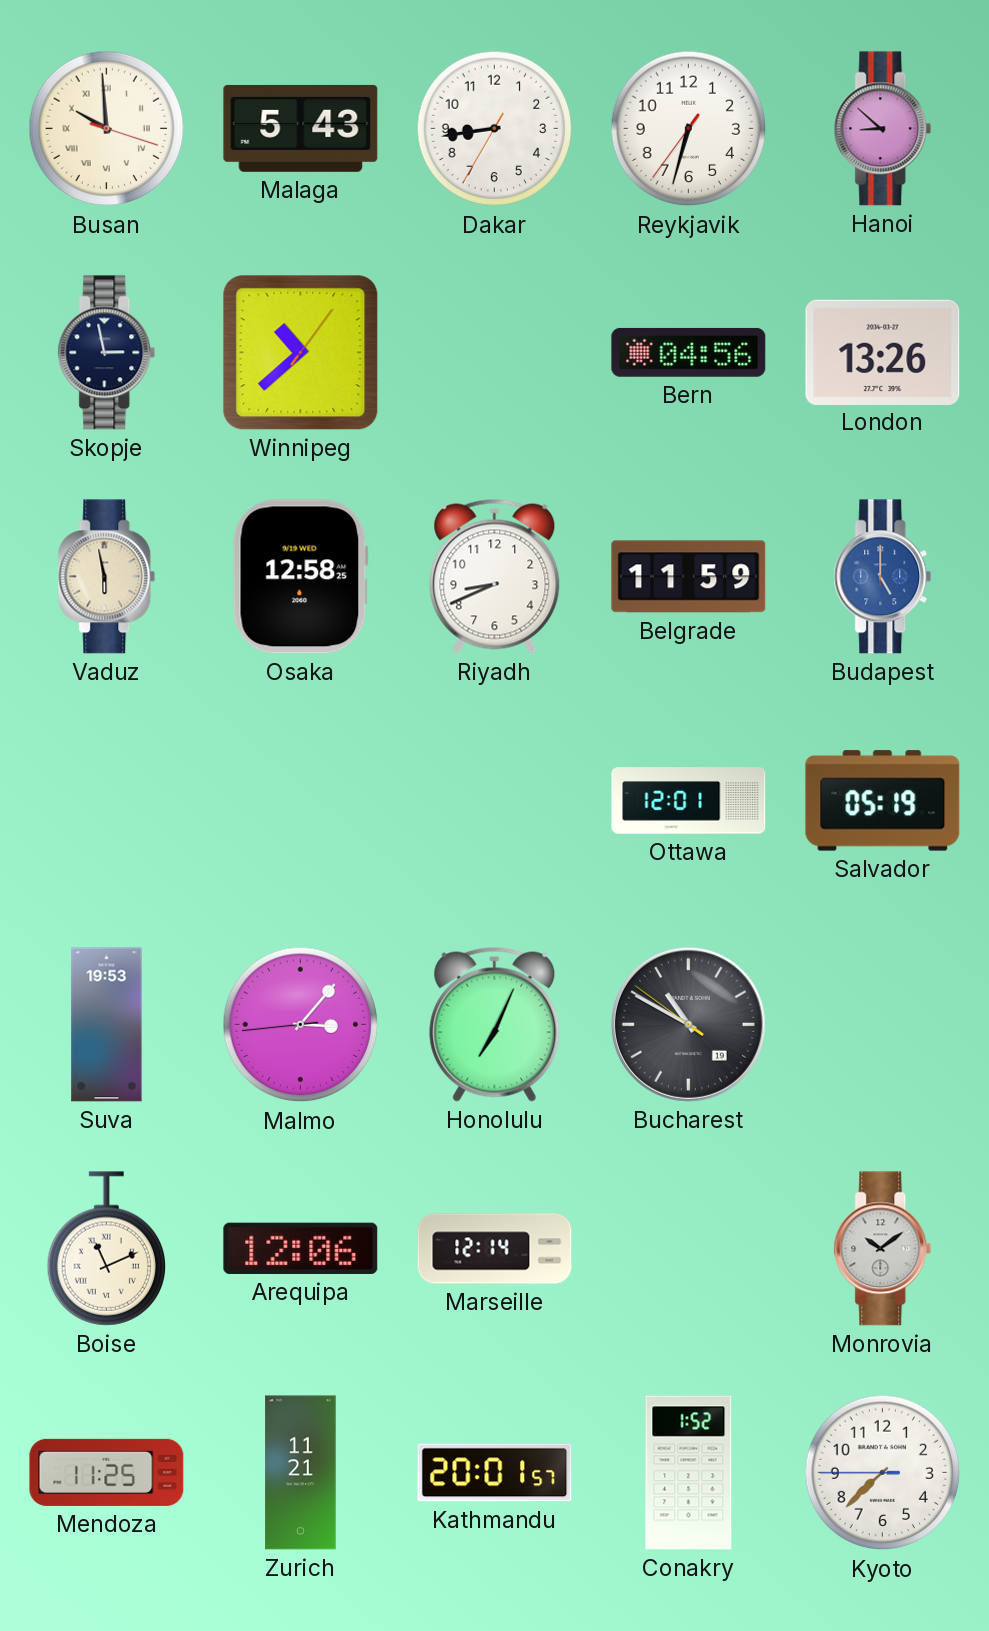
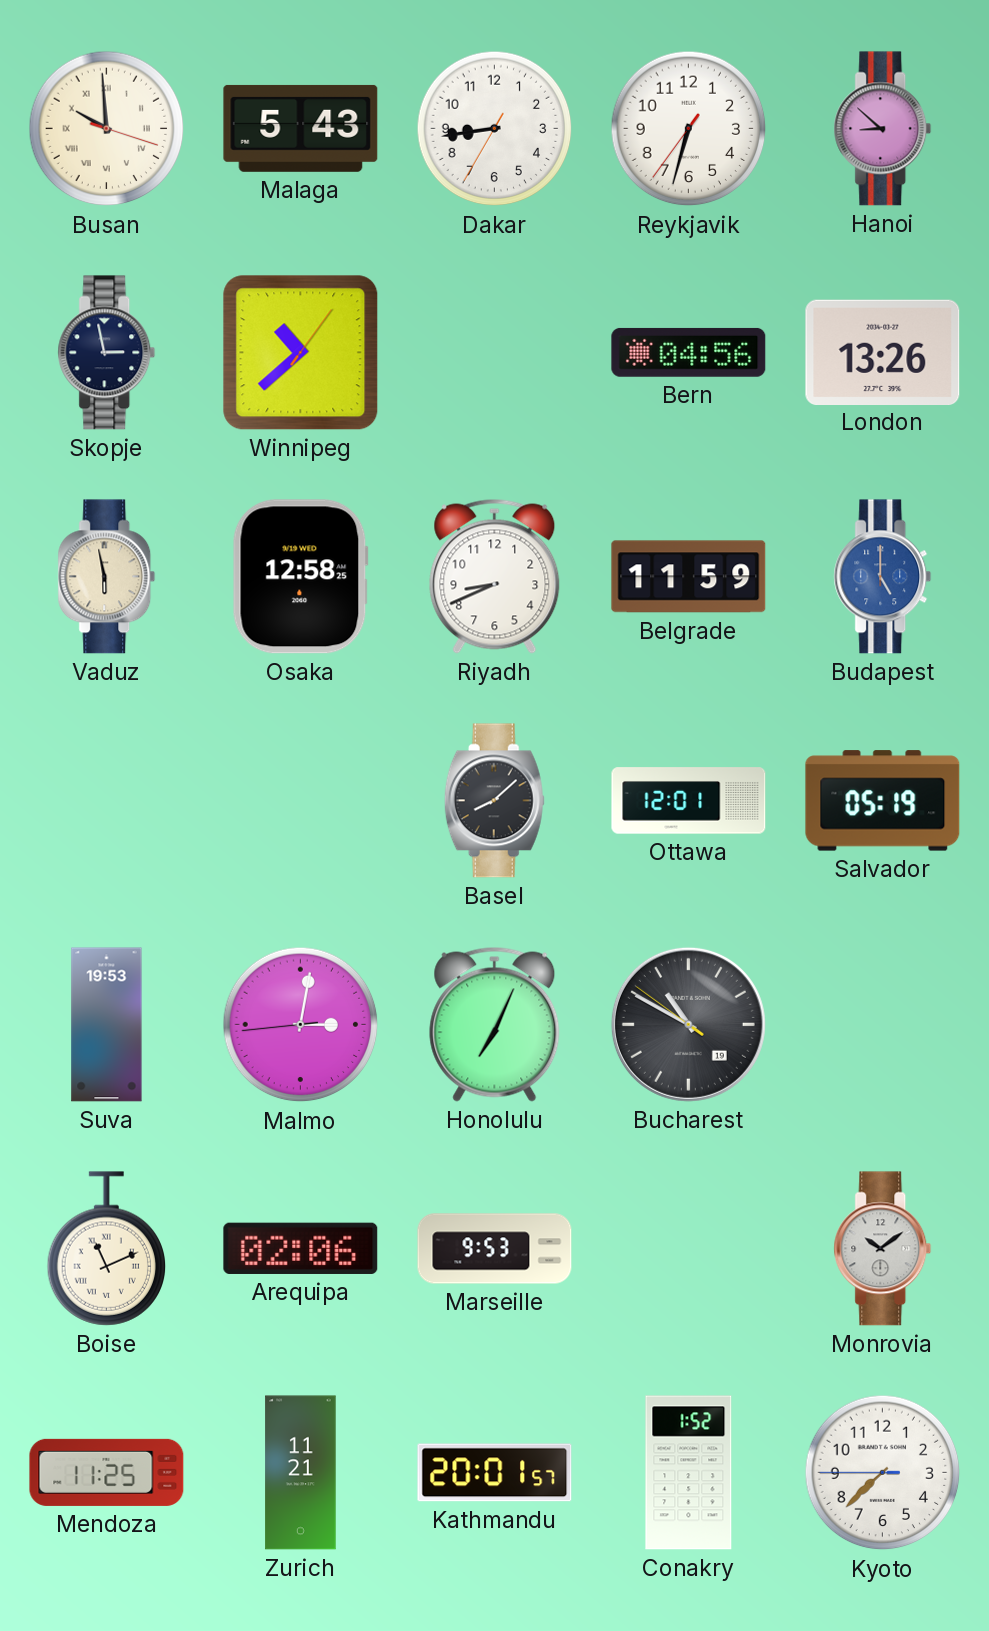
Basel: none -> 8:08
Malmo: 3:06 -> 3:01
Arequipa: 12:06 -> 02:06
Marseille: 12:14 -> 9:53
